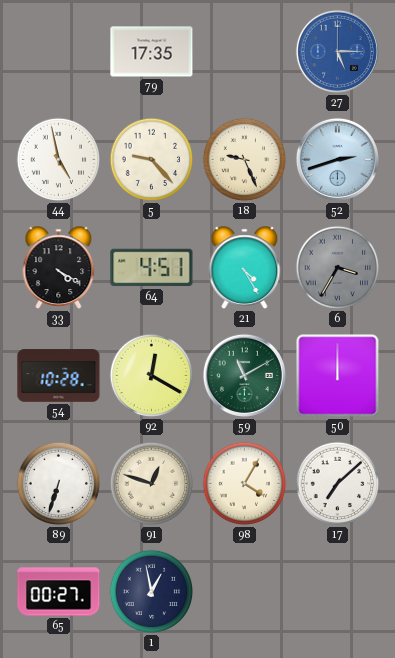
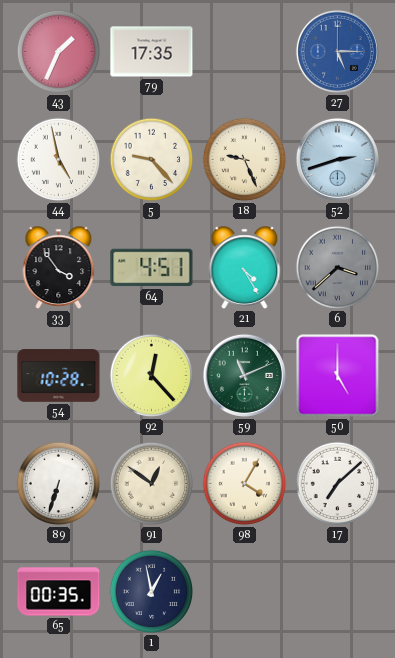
43: none -> 1:34
33: 4:20 -> 3:54
6: 3:35 -> 3:38
92: 12:20 -> 12:23
59: 11:10 -> 11:11
50: 12:00 -> 5:00
91: 12:48 -> 12:51
65: 00:27 -> 00:35
